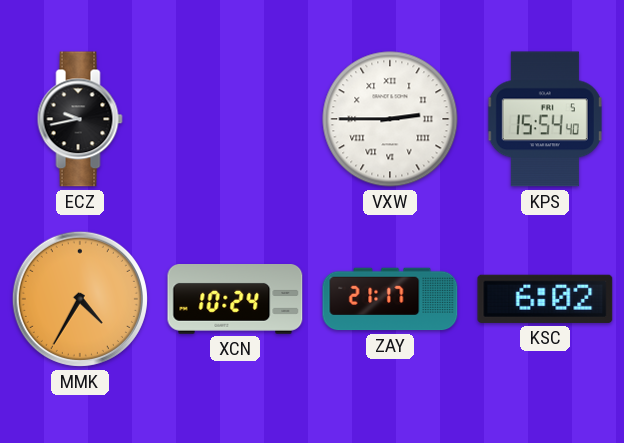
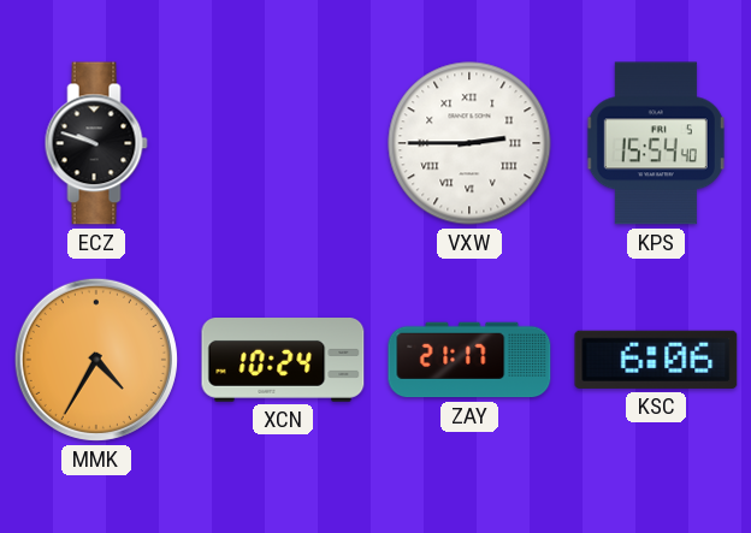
ECZ: 9:43 -> 9:48
KSC: 6:02 -> 6:06
